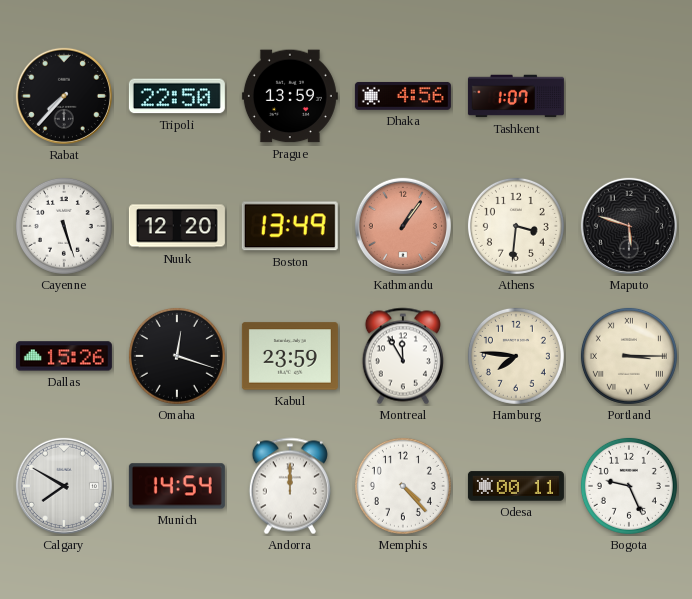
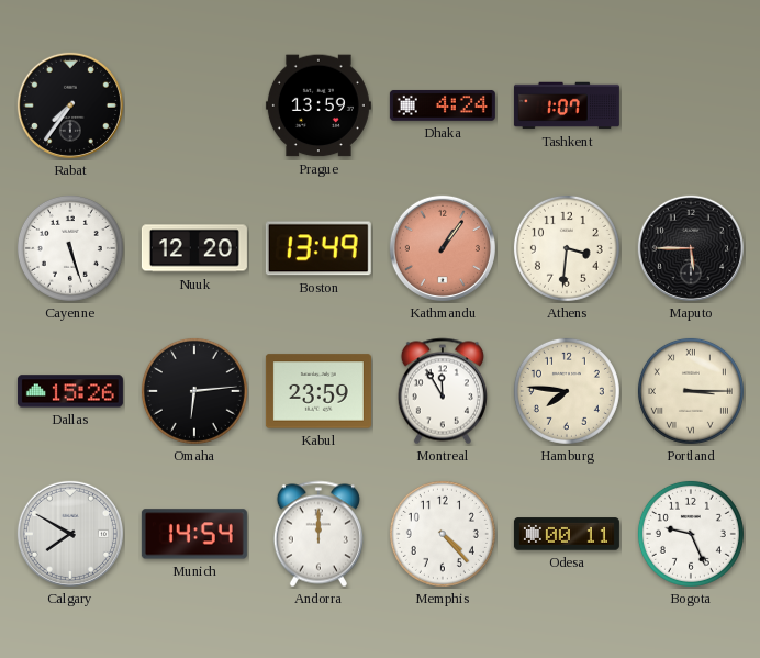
Rabat: 7:37 -> 7:36
Tripoli: 22:50 -> none
Dhaka: 4:56 -> 4:24
Maputo: 5:48 -> 5:45
Omaha: 12:18 -> 6:14
